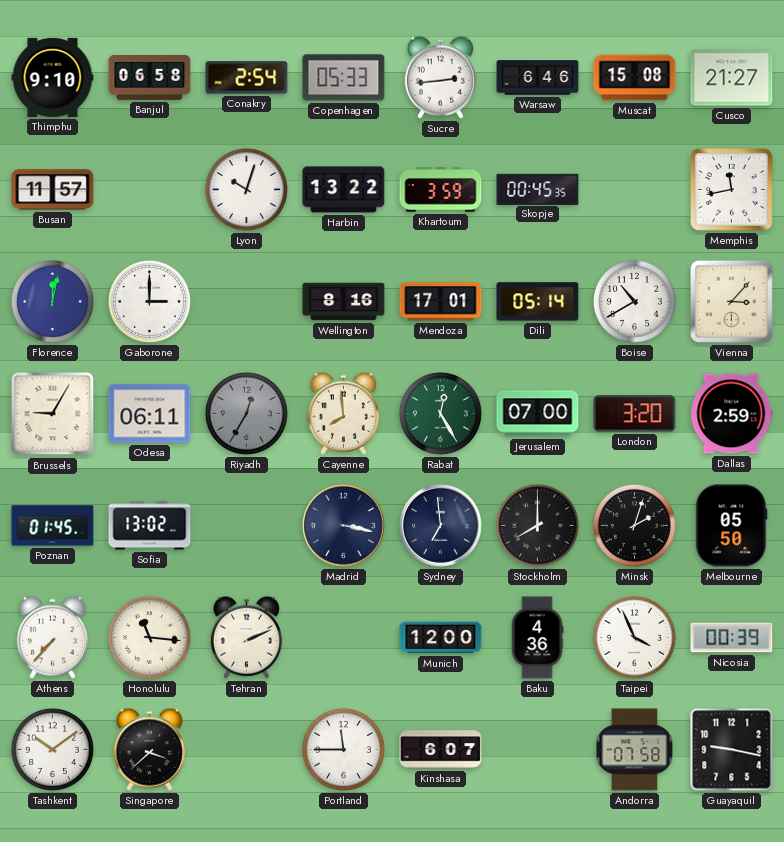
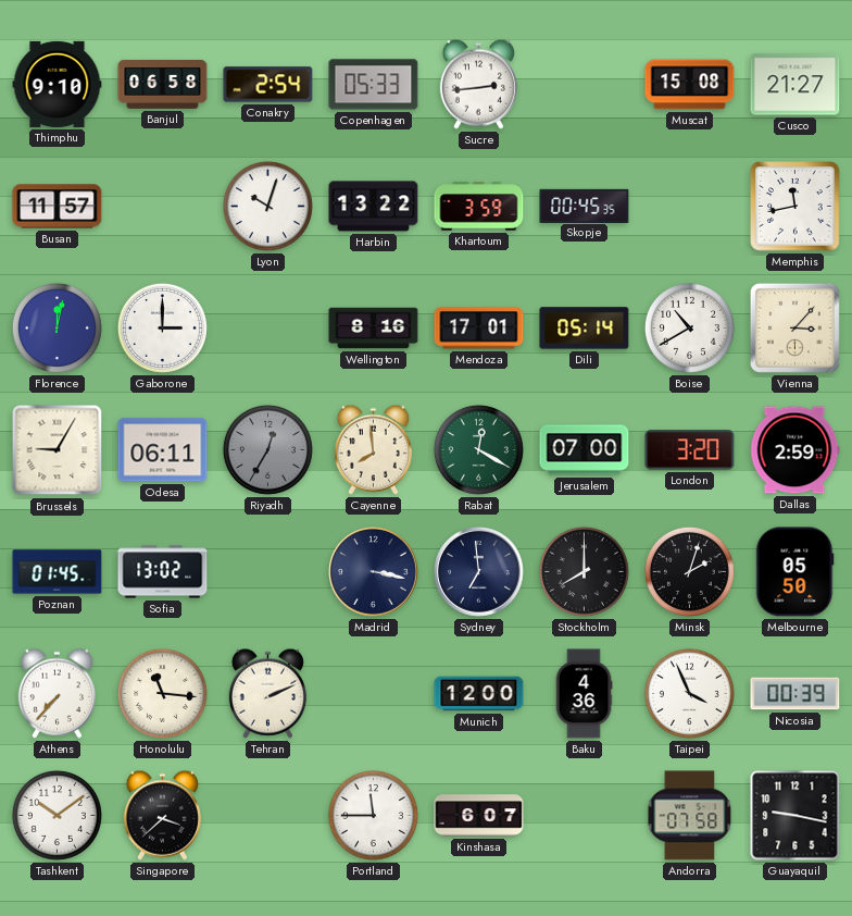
Warsaw: 6:46 -> none
Rabat: 12:25 -> 12:20
